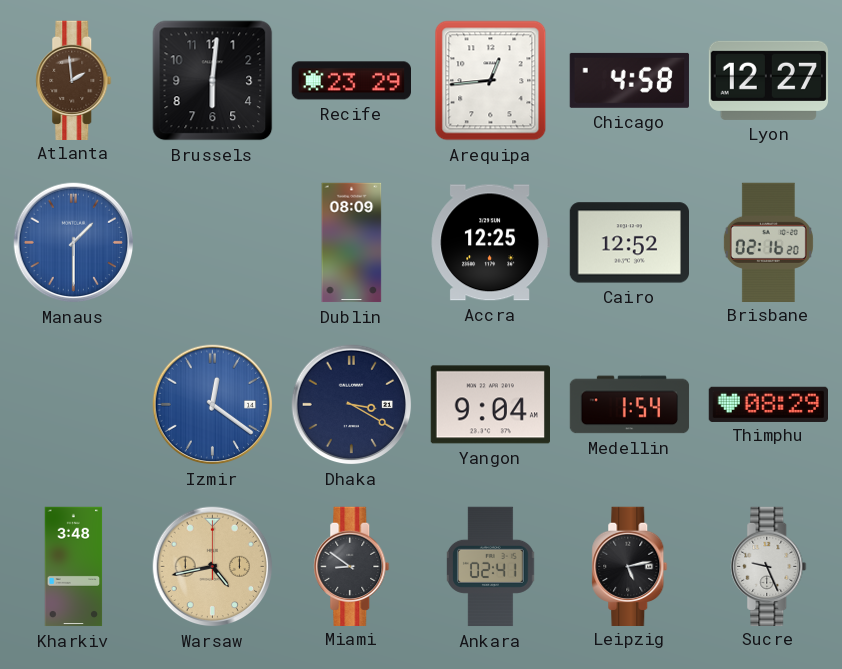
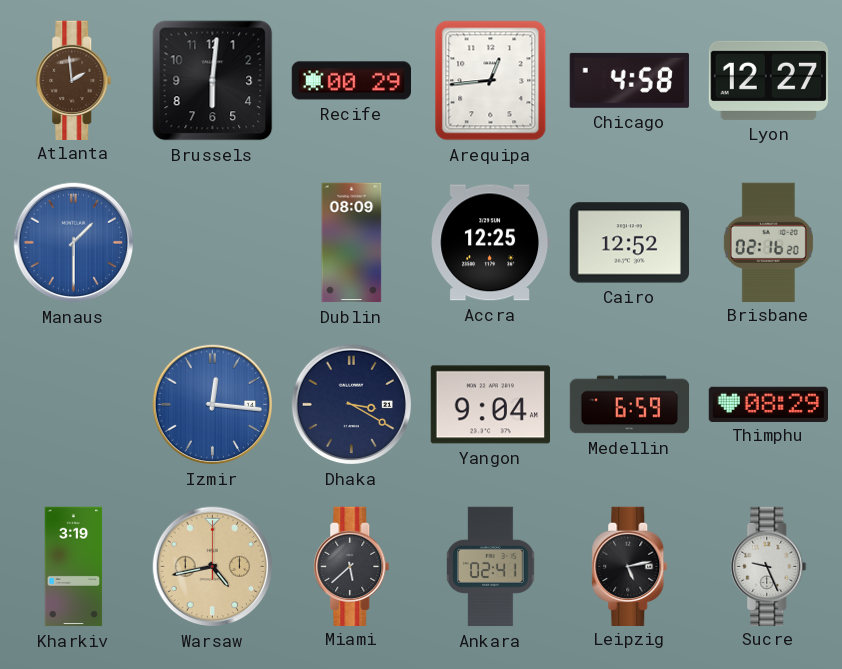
Recife: 23:29 -> 00:29
Izmir: 12:21 -> 12:16
Medellin: 1:54 -> 6:59
Kharkiv: 3:48 -> 3:19
Miami: 8:51 -> 5:38
